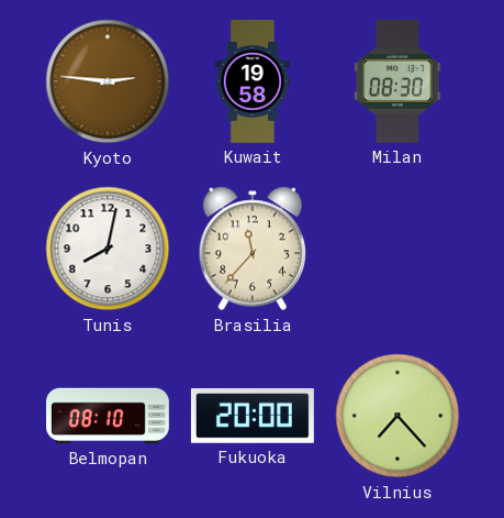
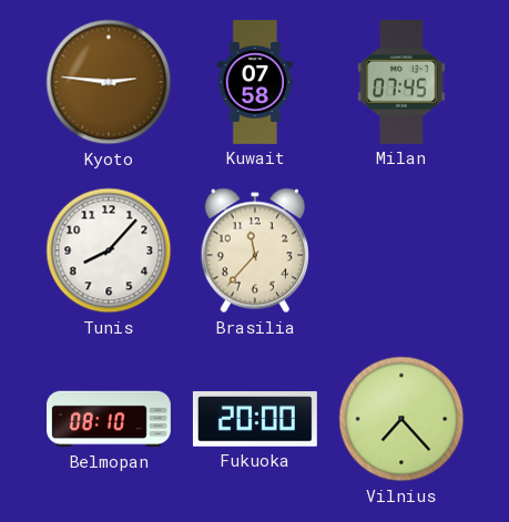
Kuwait: 19:58 -> 07:58
Milan: 08:30 -> 07:45
Tunis: 8:02 -> 8:07
